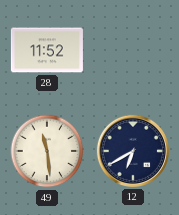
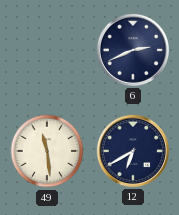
28: 11:52 -> none
6: none -> 2:41
